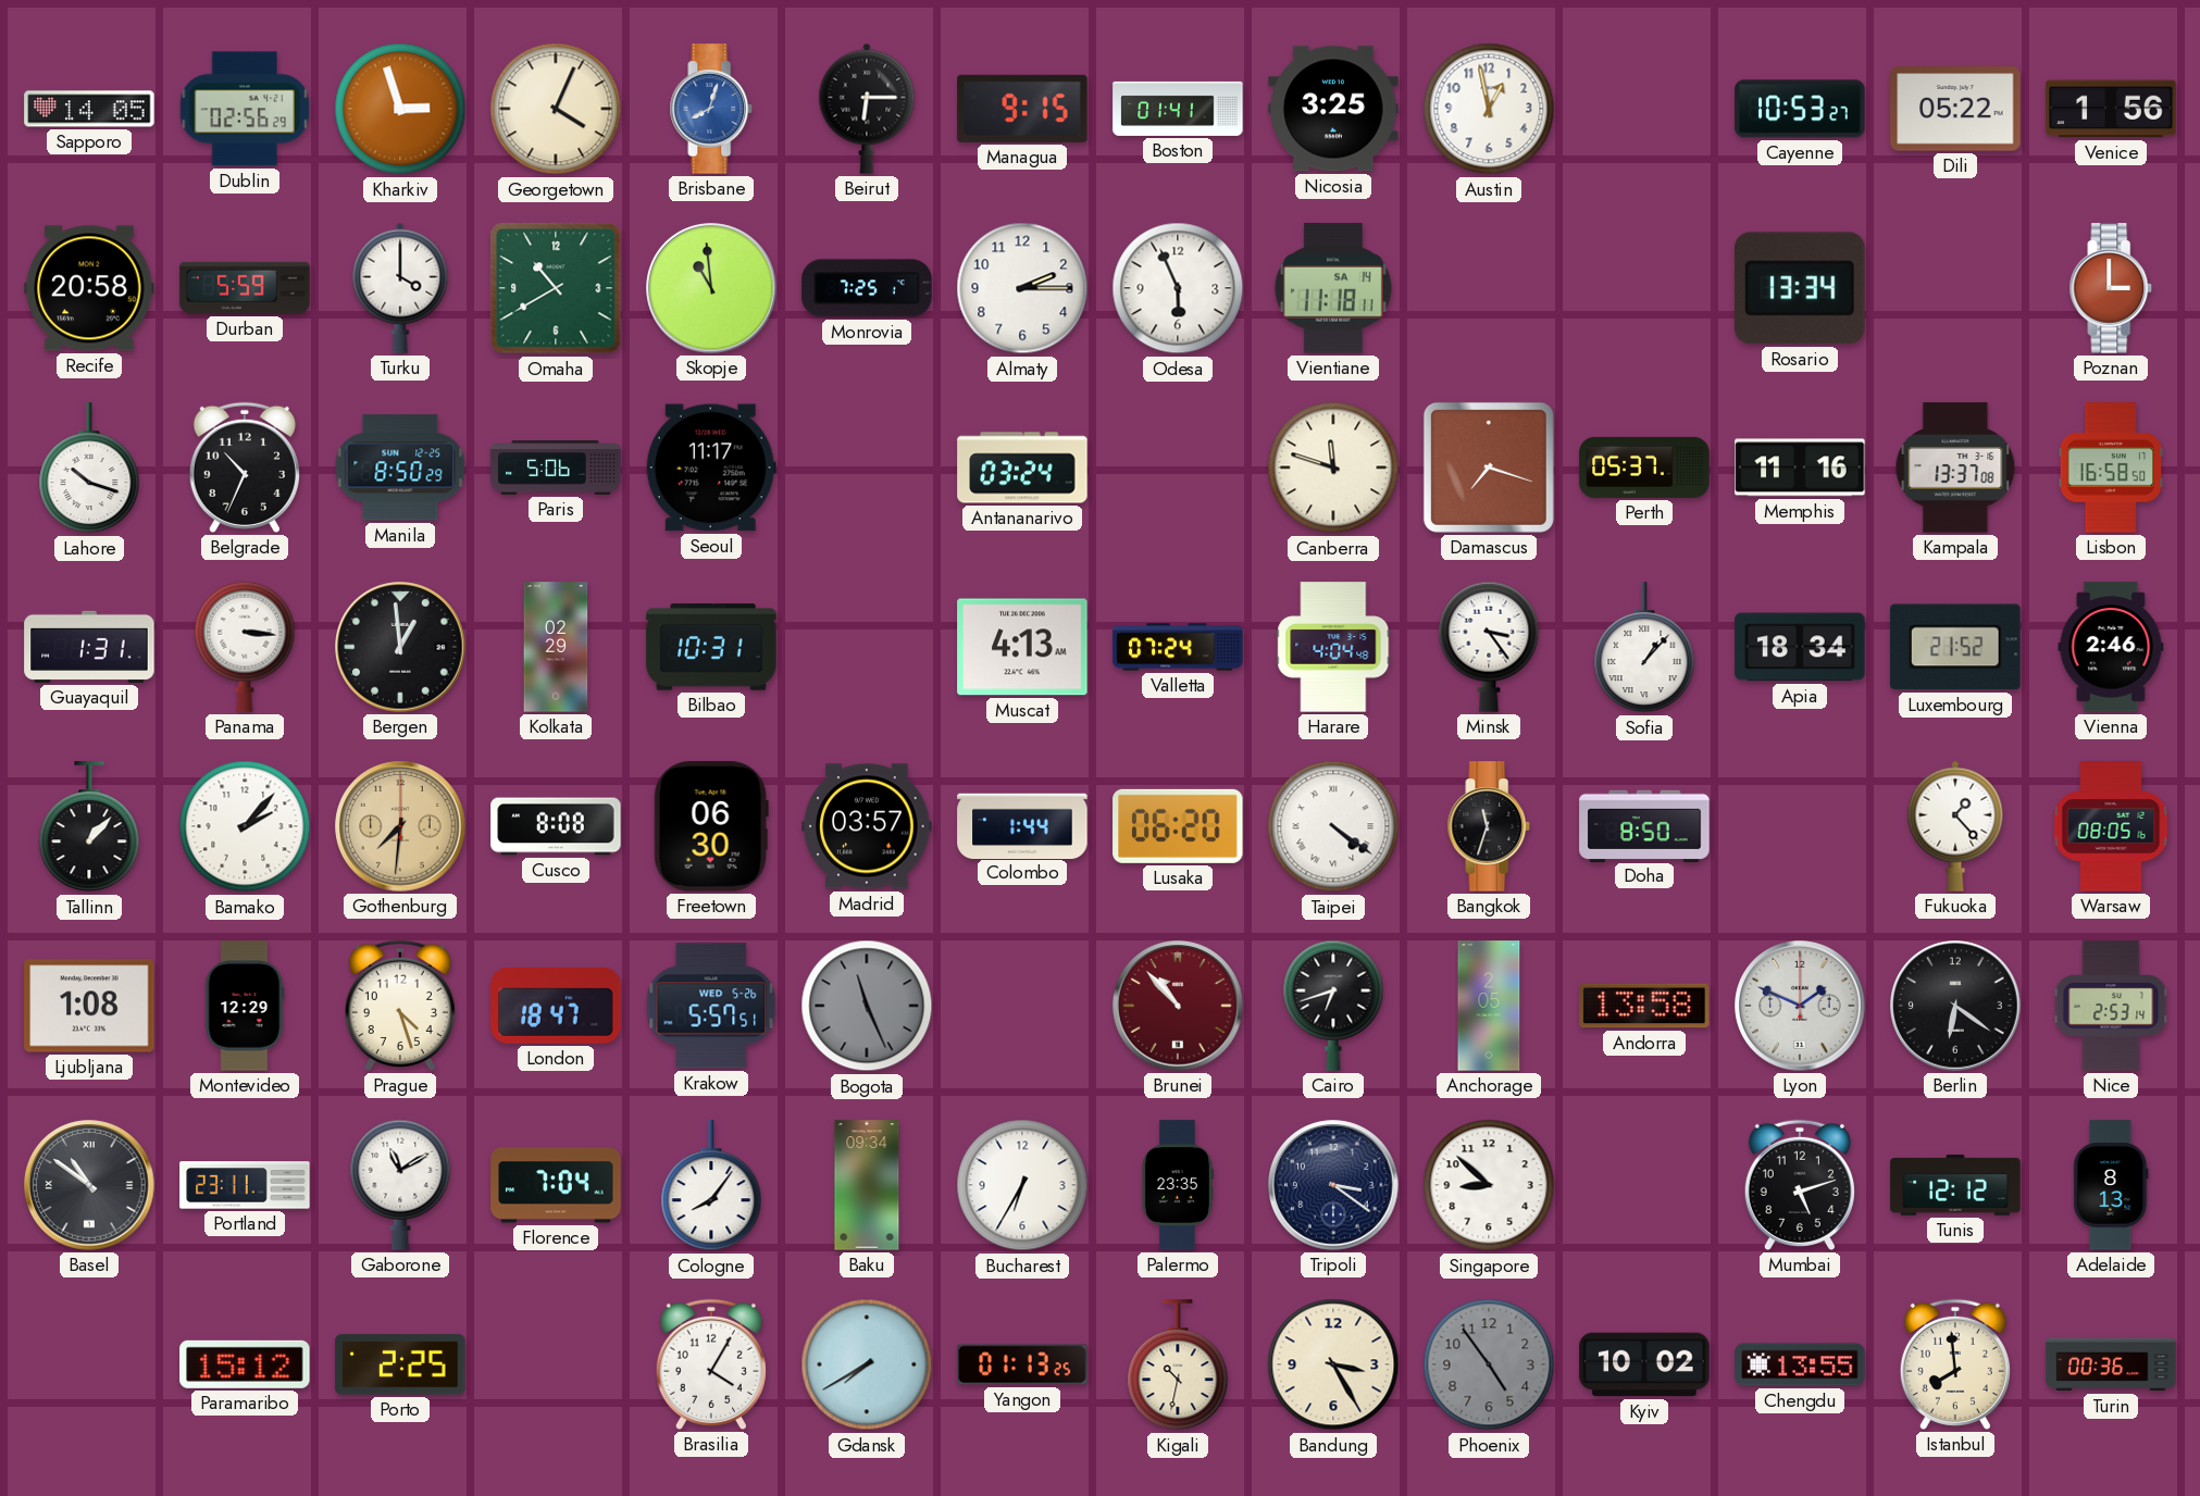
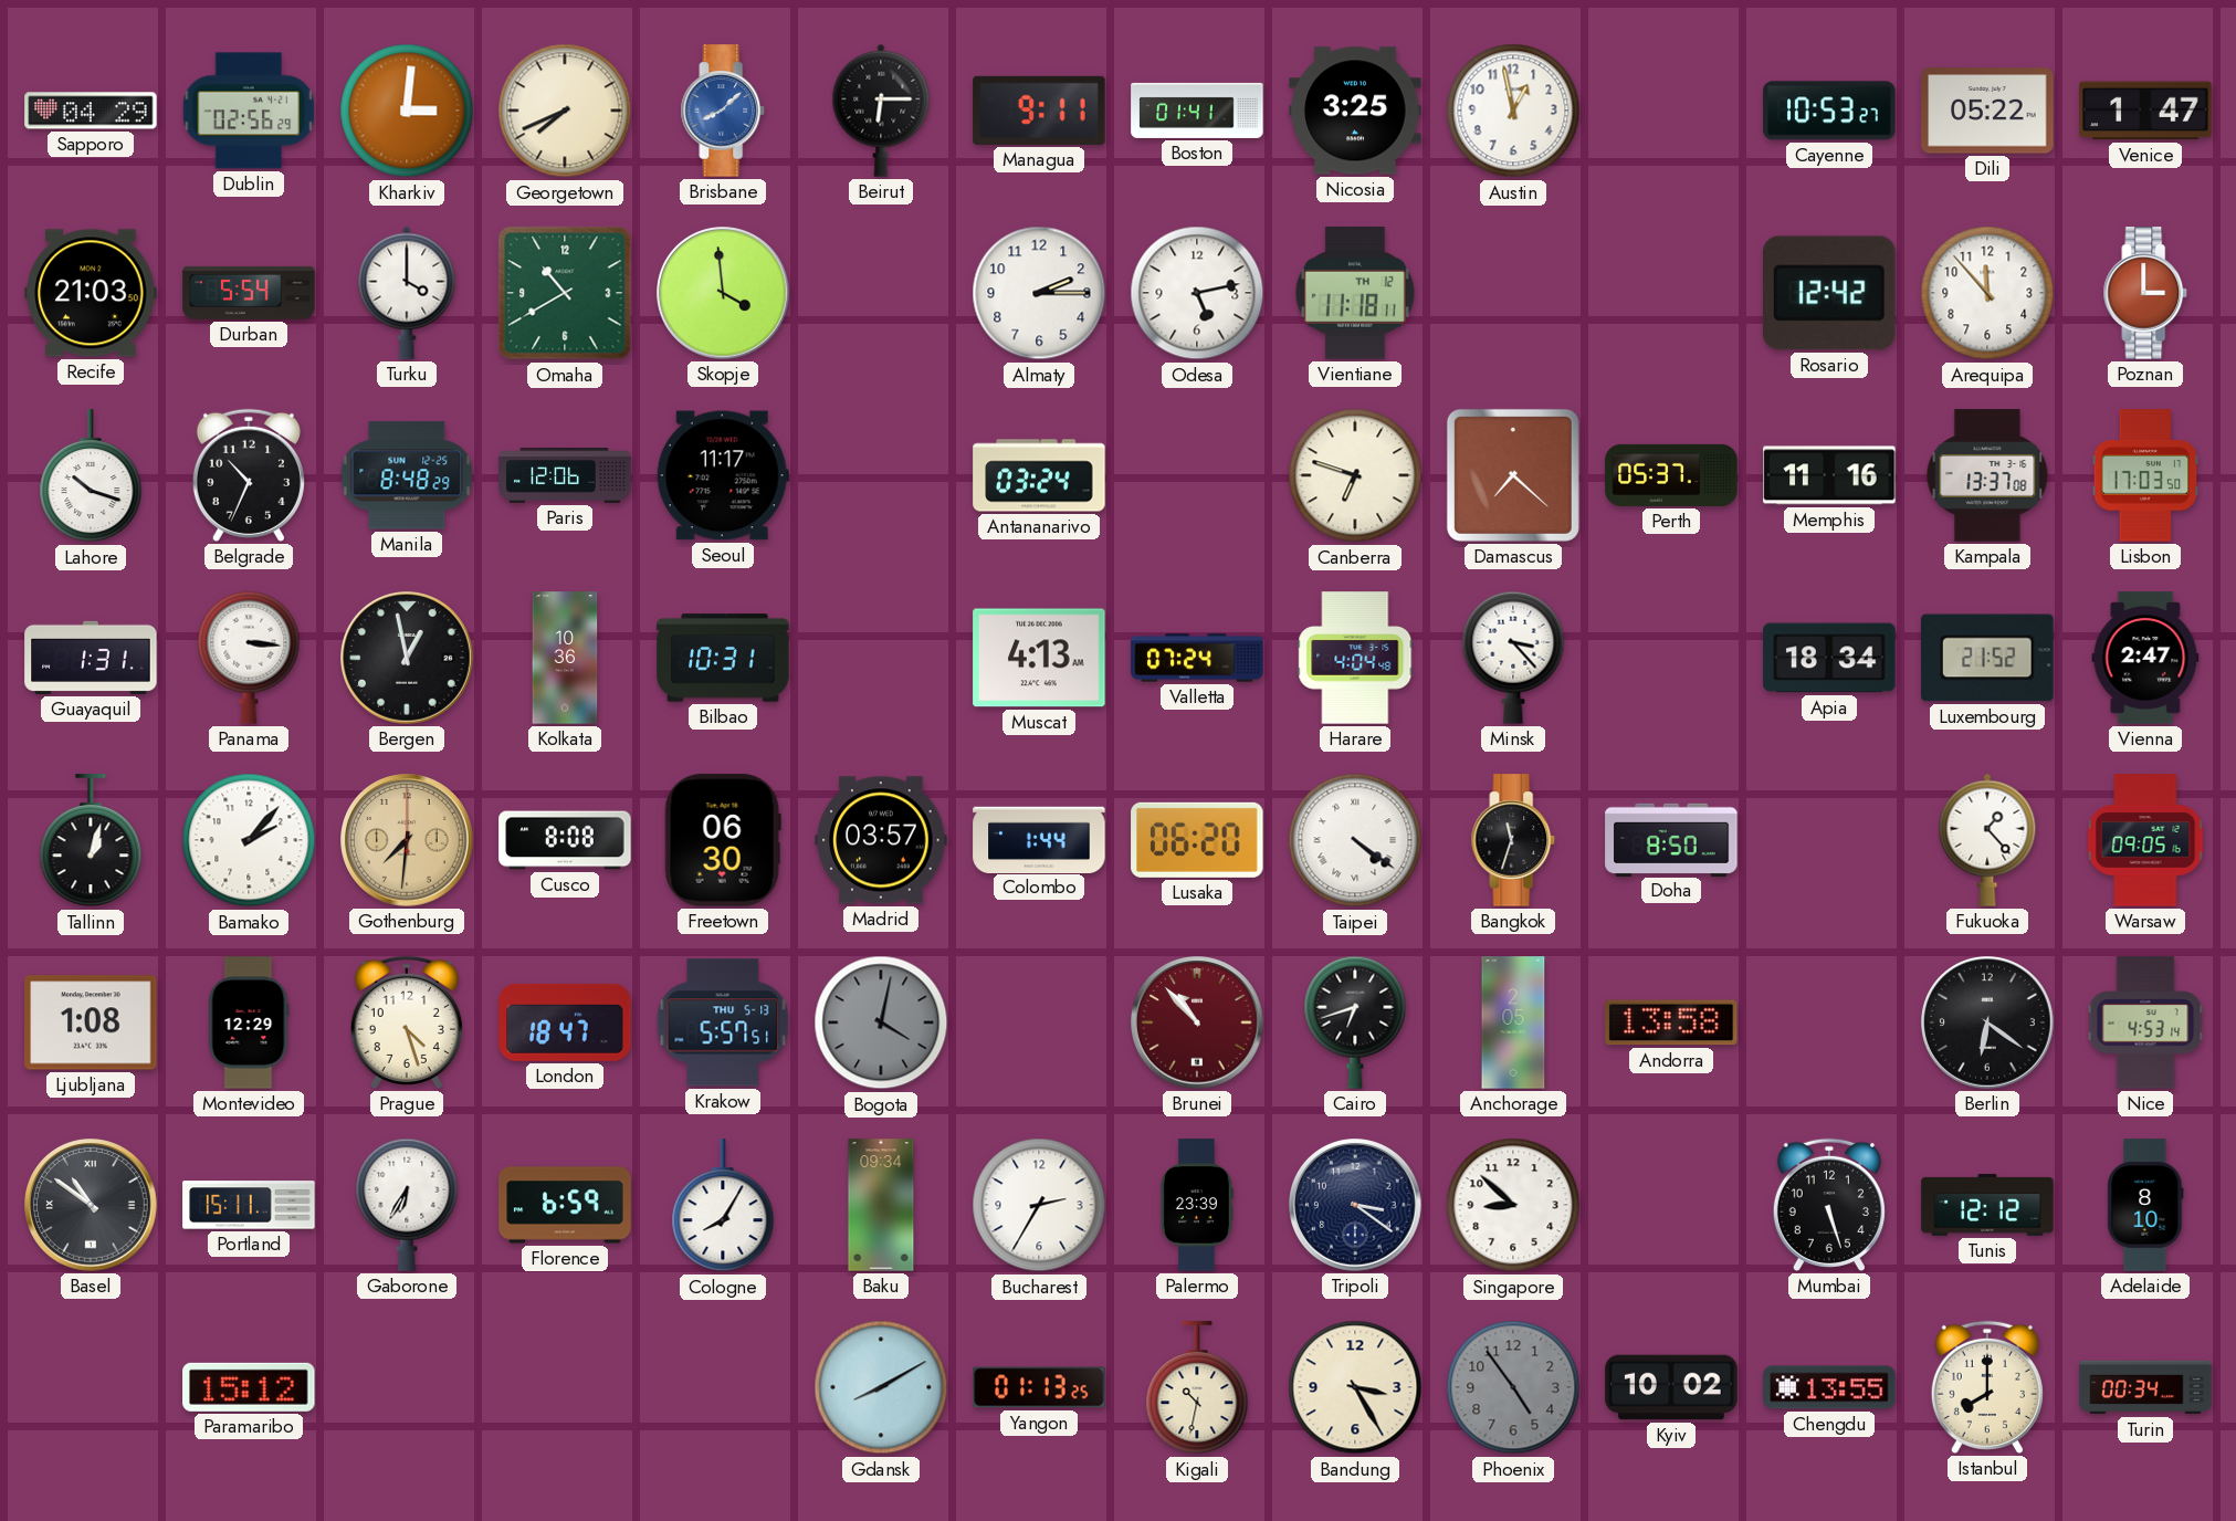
Sapporo: 14:05 -> 04:29
Kharkiv: 2:57 -> 3:01
Georgetown: 4:04 -> 7:41
Brisbane: 8:03 -> 8:08
Managua: 9:15 -> 9:11
Venice: 1:56 -> 1:47
Recife: 20:58 -> 21:03
Durban: 5:59 -> 5:54
Skopje: 10:59 -> 3:59
Monrovia: 7:25 -> none
Odesa: 5:56 -> 5:13
Vientiane date: SA 14 -> TH 12
Rosario: 13:34 -> 12:42
Arequipa: none -> 11:53
Manila: 8:50 -> 8:48
Paris: 5:06 -> 12:06
Canberra: 11:48 -> 6:48
Damascus: 7:18 -> 7:22
Lisbon: 16:58 -> 17:03
Bergen: 12:59 -> 12:58
Kolkata: 02:29 -> 10:36
Minsk: 3:24 -> 3:23
Sofia: 1:07 -> none
Vienna: 2:46 -> 2:47
Tallinn: 1:07 -> 1:03
Warsaw: 08:05 -> 09:05
Krakow date: WED 5-26 -> THU 5-13
Bogota: 11:26 -> 4:02
Lyon: 1:49 -> none
Nice: 2:53 -> 4:53
Portland: 23:11 -> 15:11
Gaborone: 11:10 -> 6:35
Florence: 7:04 -> 6:59
Cologne: 8:06 -> 8:05
Bucharest: 6:35 -> 2:35
Palermo: 23:35 -> 23:39
Mumbai: 5:12 -> 5:27
Adelaide: 8:13 -> 8:10
Porto: 2:25 -> none
Brasilia: 4:05 -> none
Gdansk: 7:40 -> 8:10
Istanbul: 7:59 -> 8:00
Turin: 00:36 -> 00:34
